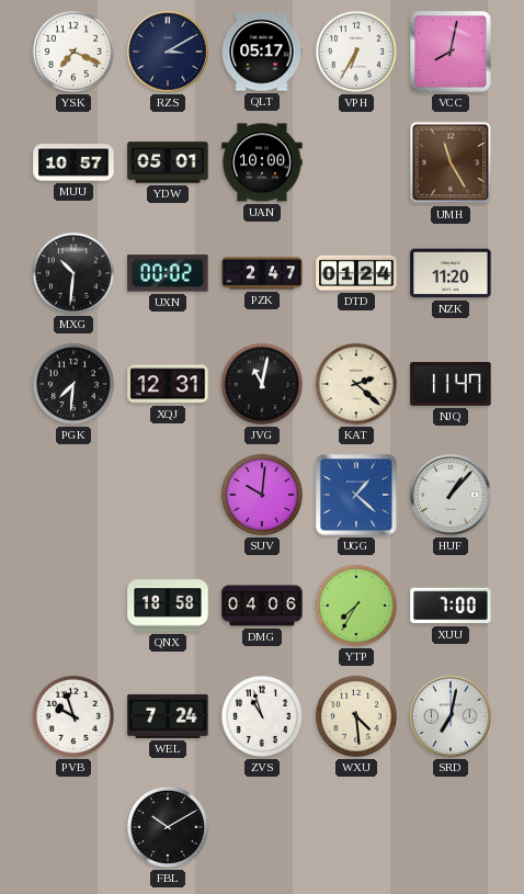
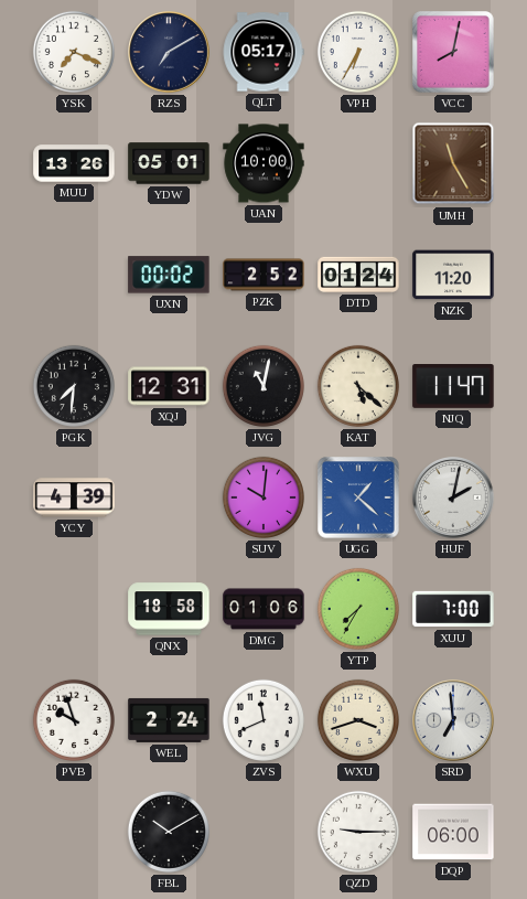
RZS: 3:10 -> 7:10
MUU: 10:57 -> 13:26
MXG: 10:31 -> none
PZK: 2:47 -> 2:52
KAT: 2:22 -> 5:22
YCY: none -> 4:39
HUF: 1:07 -> 2:02
DMG: 04:06 -> 01:06
WEL: 7:24 -> 2:24
ZVS: 10:57 -> 11:41
WXU: 4:29 -> 3:42
SRD: 7:02 -> 6:59
QZD: none -> 9:15
DQP: none -> 06:00
